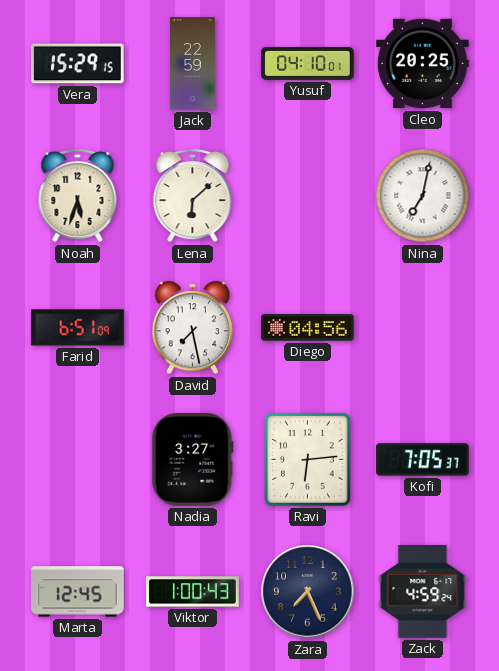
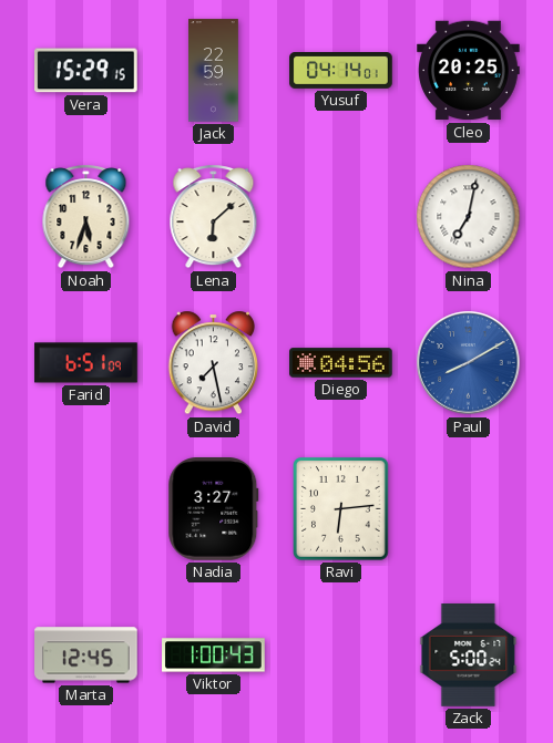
Yusuf: 04:10 -> 04:14
Paul: none -> 8:10
Kofi: 7:05 -> none
Zara: 7:26 -> none
Zack: 4:59 -> 5:00
